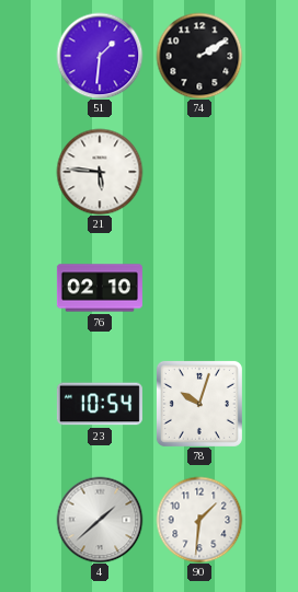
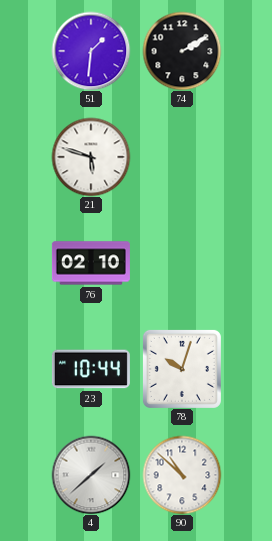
21: 5:46 -> 5:48
23: 10:54 -> 10:44
90: 1:31 -> 10:52
